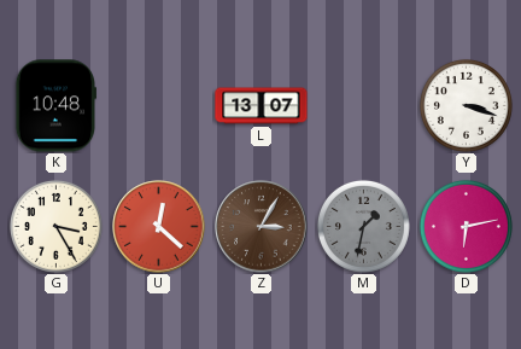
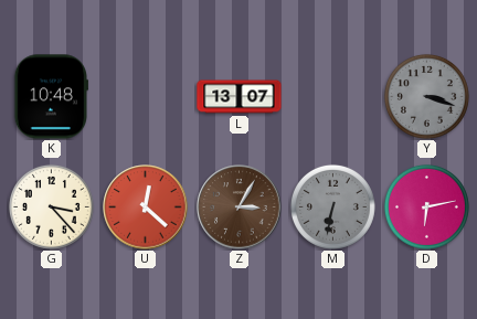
Y dial: white -> grey
G: 3:25 -> 3:23
M: 1:32 -> 6:32
